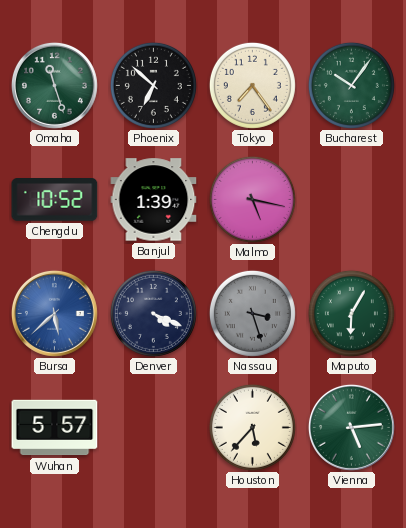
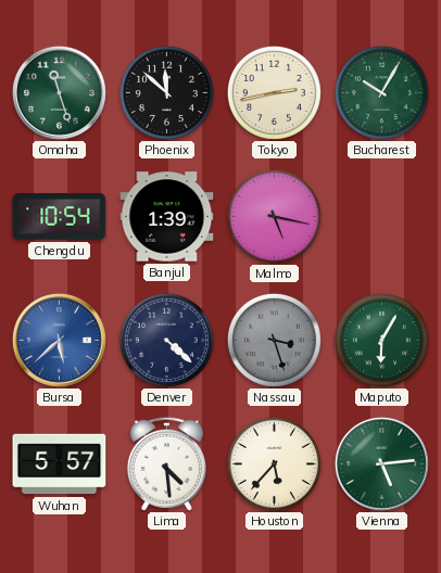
Phoenix: 6:52 -> 11:52
Tokyo: 7:24 -> 2:43
Bucharest: 10:06 -> 10:05
Chengdu: 10:52 -> 10:54
Denver: 4:19 -> 4:22
Lima: none -> 4:29
